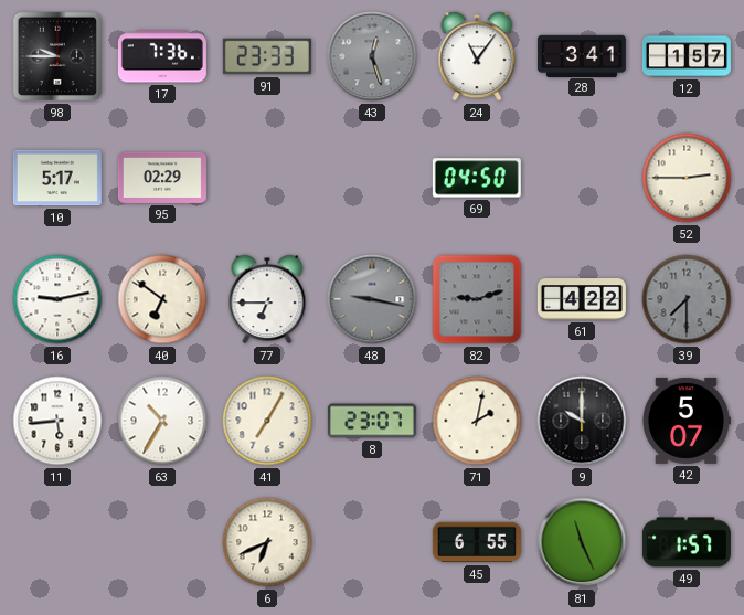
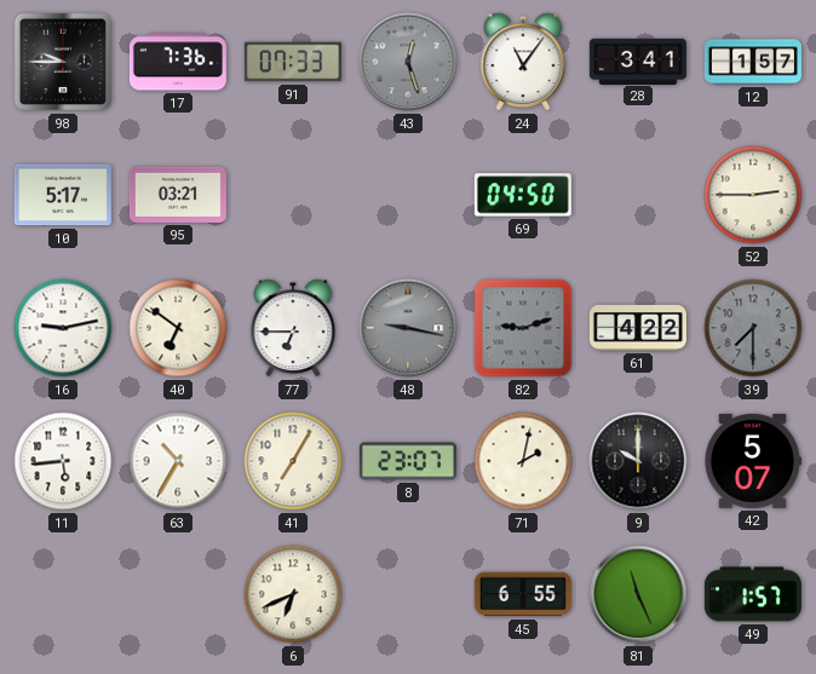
91: 23:33 -> 07:33
95: 02:29 -> 03:21
